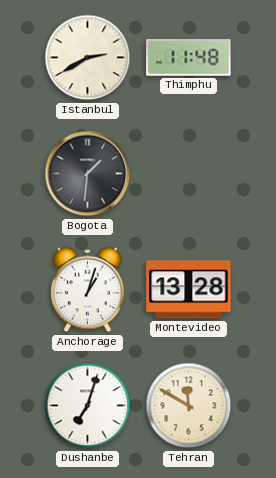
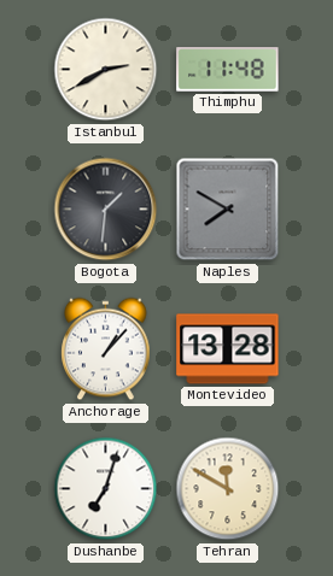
Naples: none -> 7:50
Anchorage: 1:03 -> 1:07
